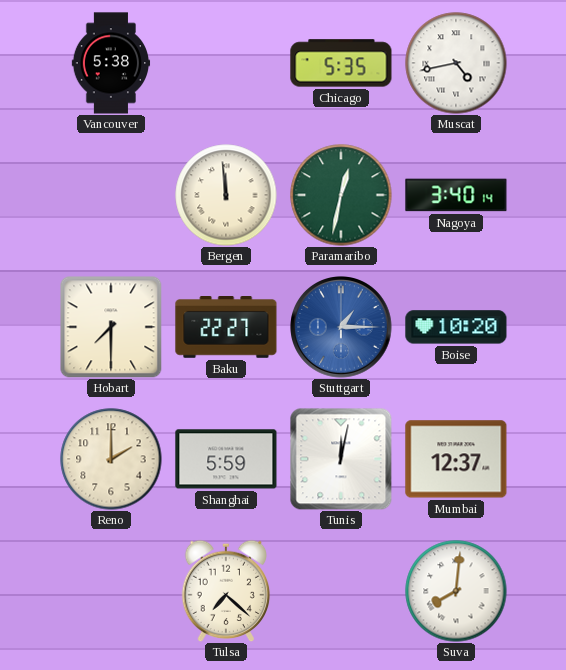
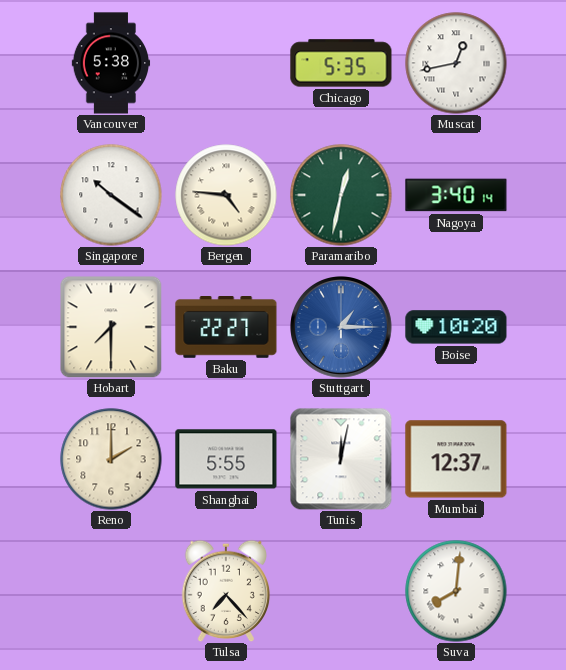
Muscat: 4:43 -> 12:43
Singapore: none -> 10:21
Bergen: 11:59 -> 4:46
Shanghai: 5:59 -> 5:55
Tulsa: 7:22 -> 7:23
